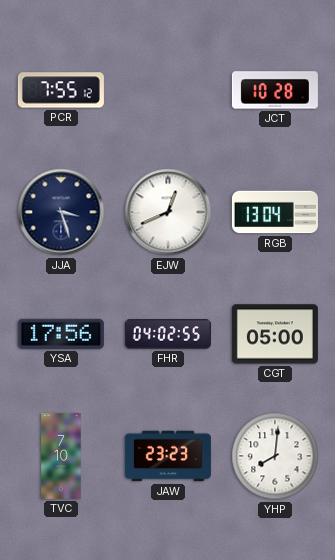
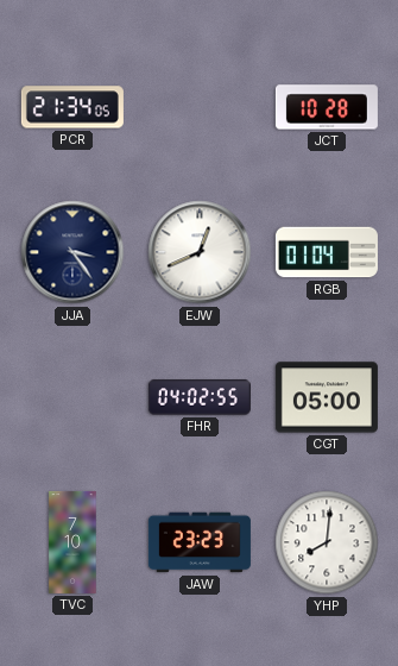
PCR: 7:55 -> 21:34
JJA: 3:27 -> 3:24
RGB: 13:04 -> 01:04
YSA: 17:56 -> none
